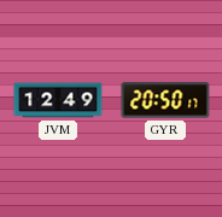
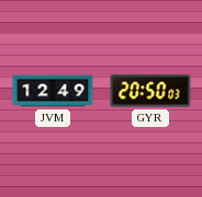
GYR: 20:50:17 -> 20:50:03
